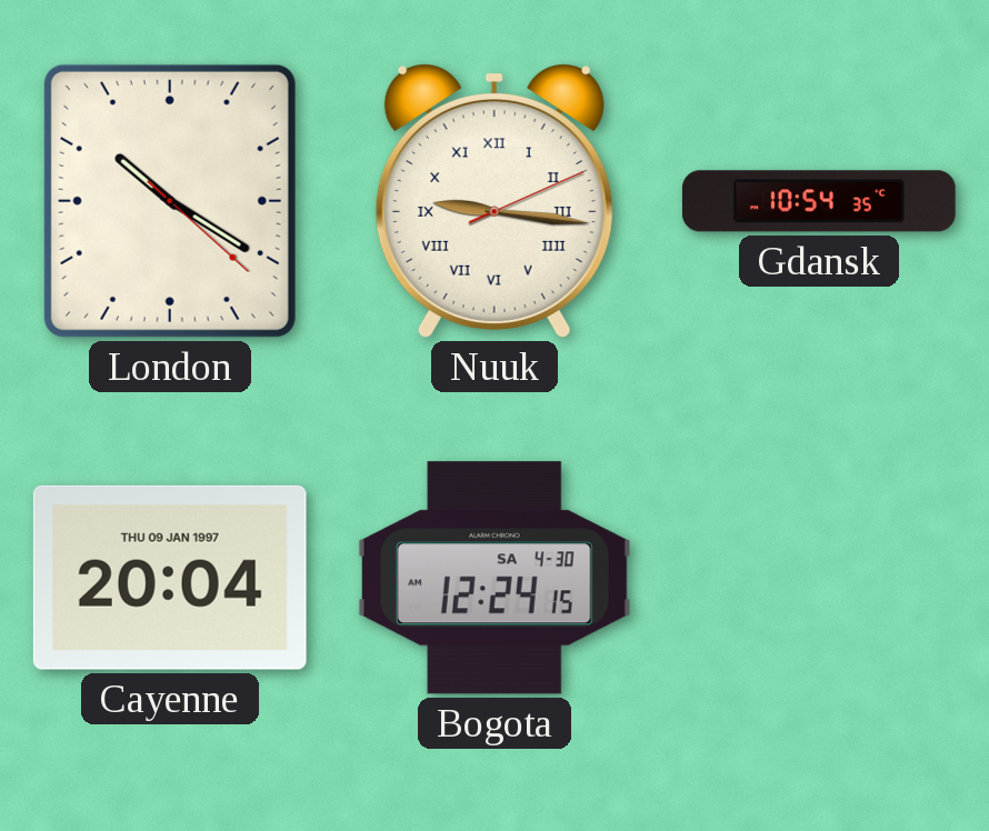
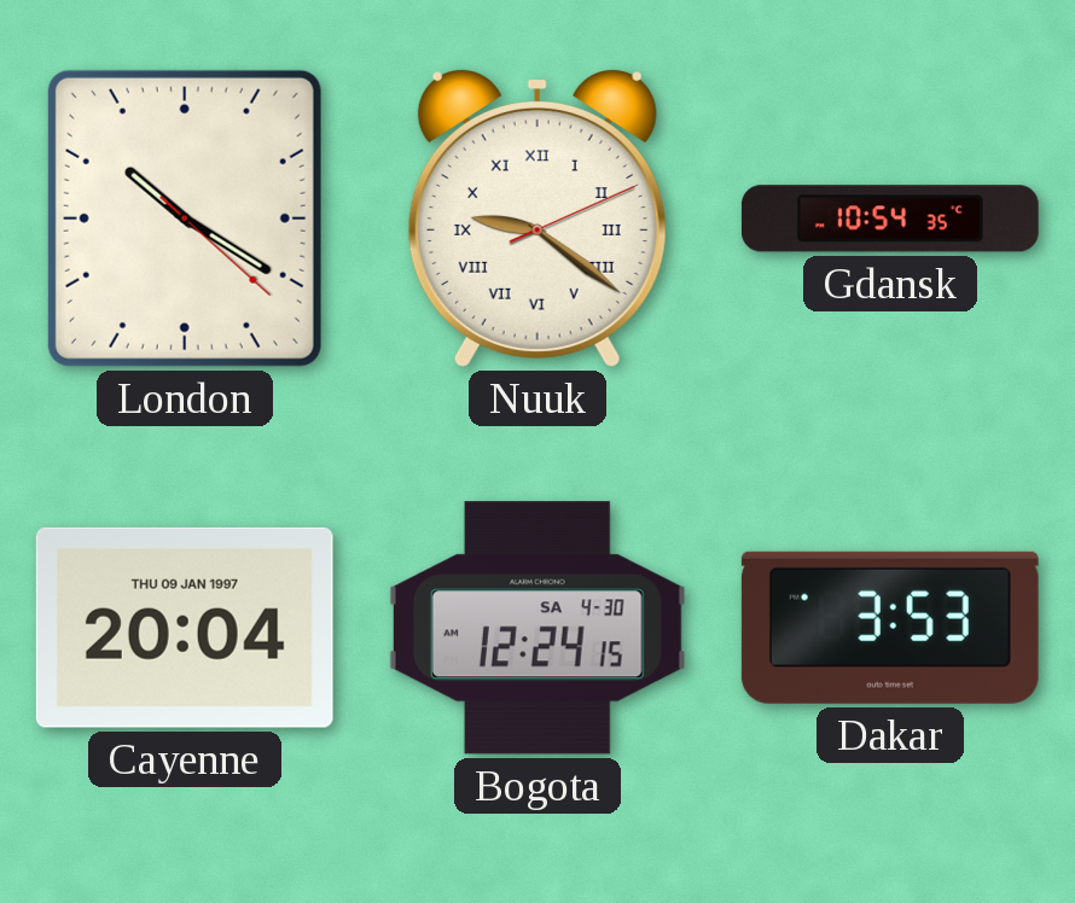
Nuuk: 9:16 -> 9:21
Dakar: none -> 3:53
